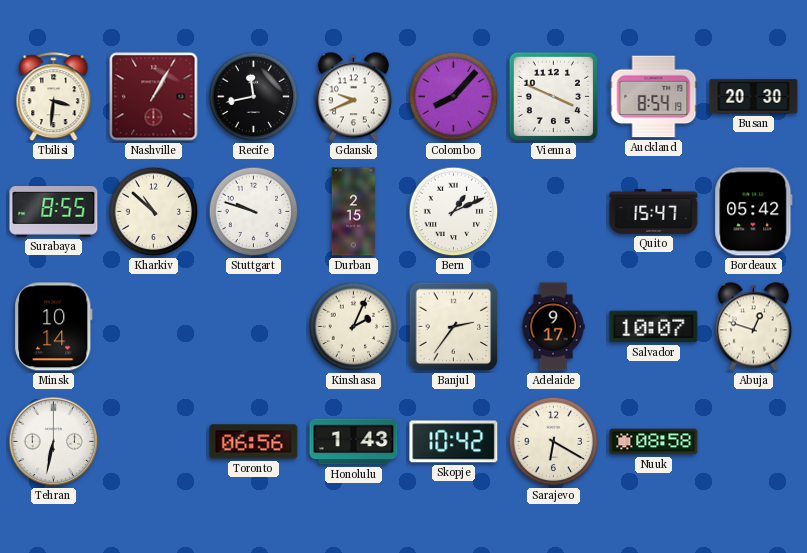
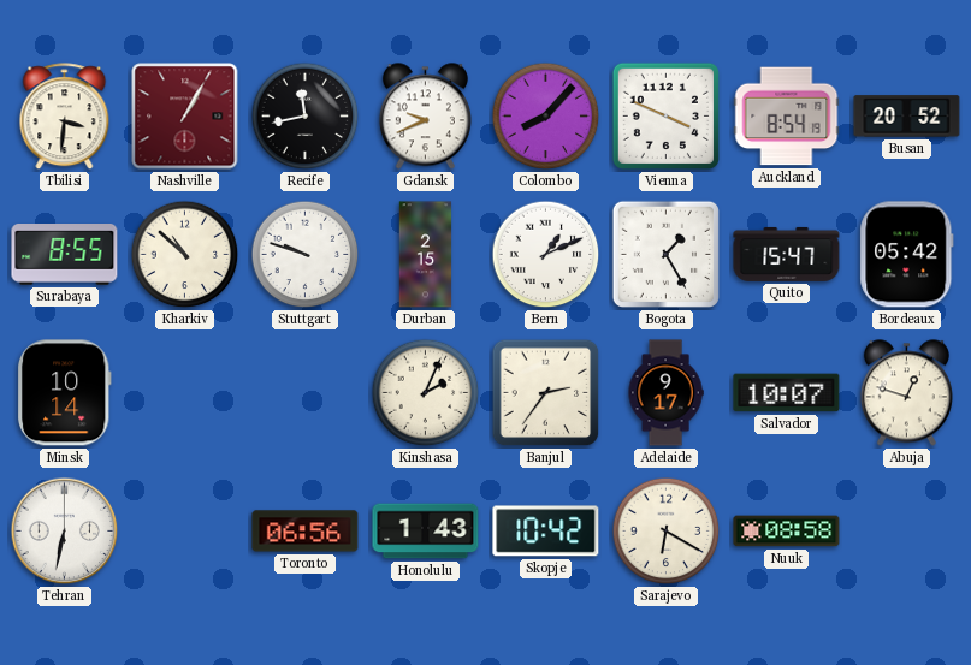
Busan: 20:30 -> 20:52
Bogota: none -> 1:25
